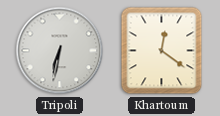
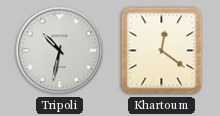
Tripoli: 6:32 -> 10:32
